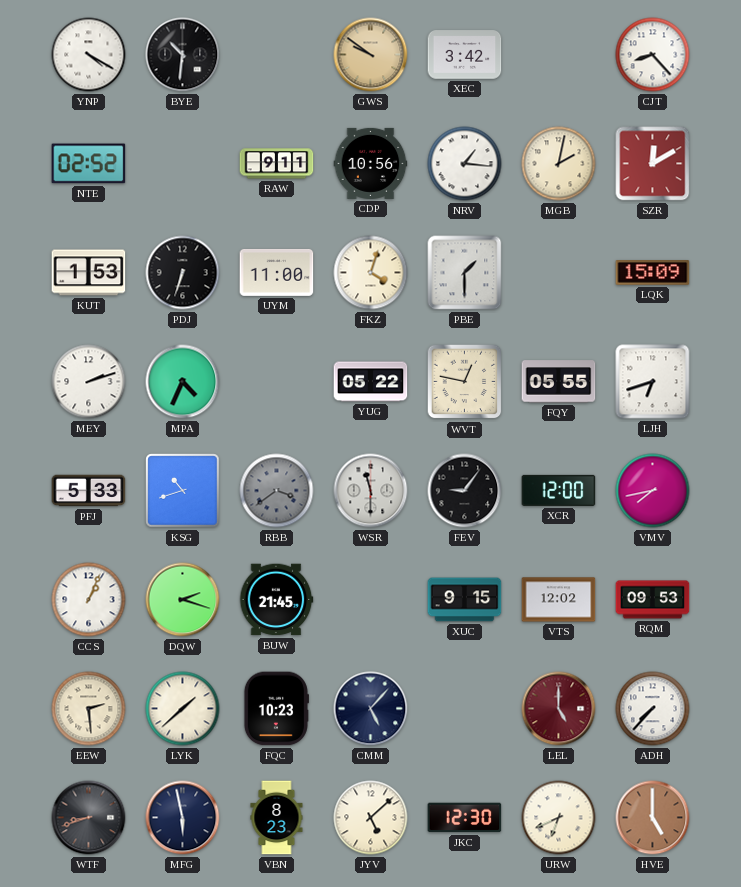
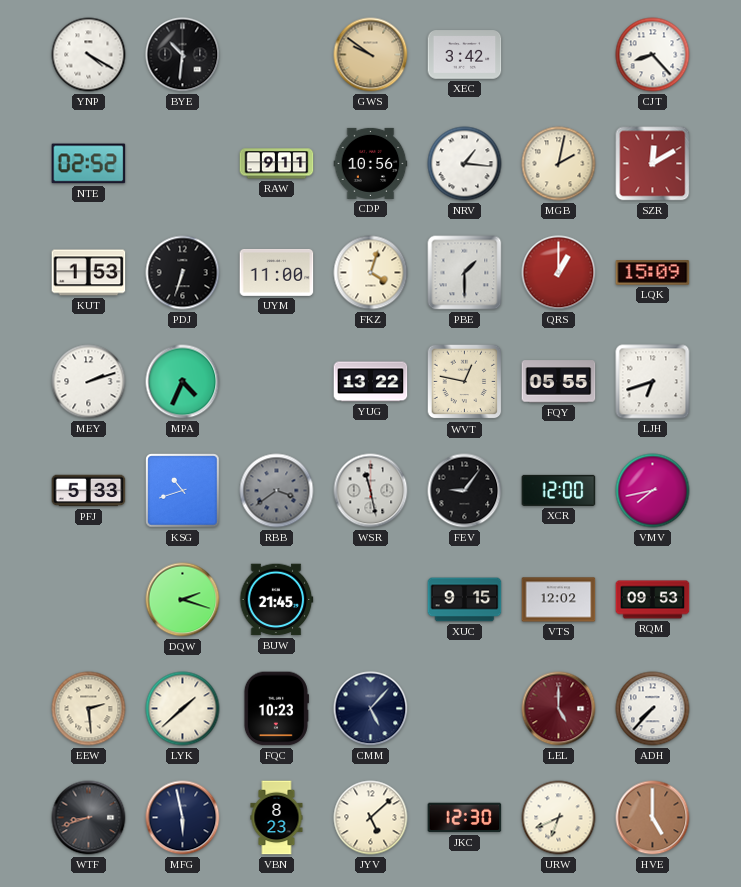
QRS: none -> 1:00
YUG: 05:22 -> 13:22
WSR: 11:30 -> 11:28
CCS: 1:04 -> none
